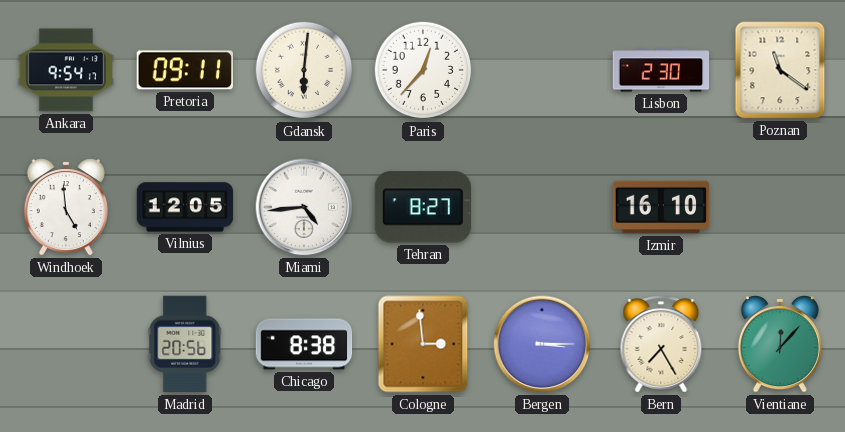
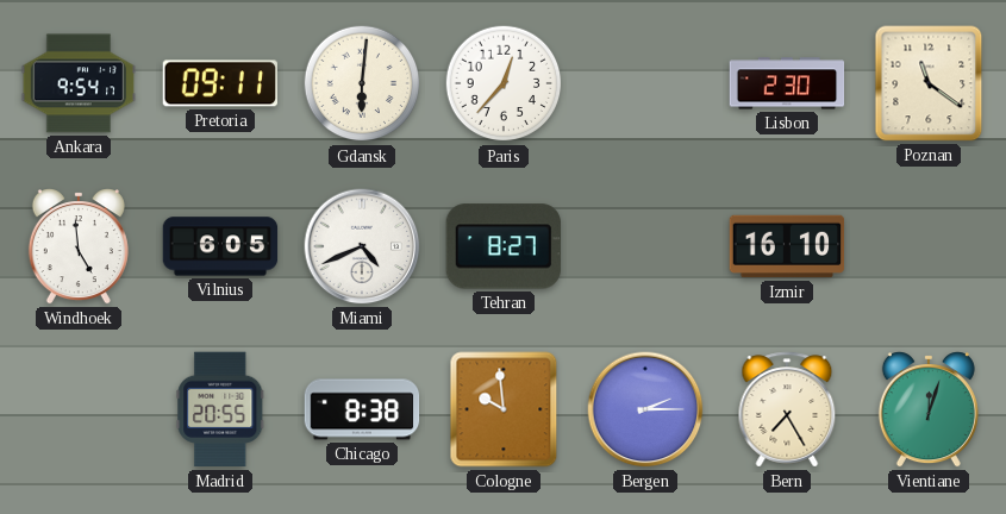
Vilnius: 12:05 -> 6:05
Miami: 4:44 -> 4:41
Madrid: 20:56 -> 20:55
Cologne: 2:59 -> 9:59
Bergen: 3:15 -> 2:15
Vientiane: 12:07 -> 12:03
